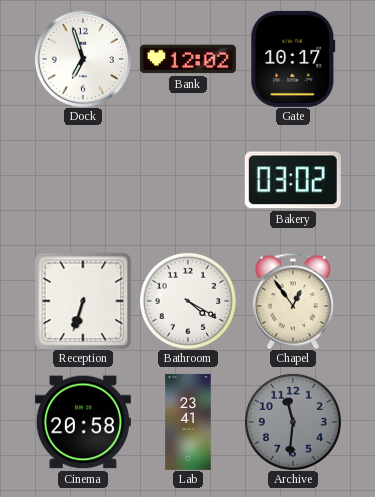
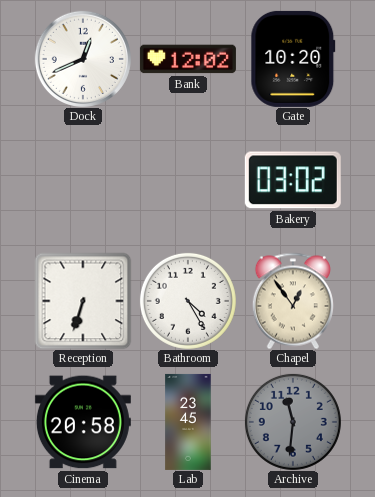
Dock: 6:57 -> 12:41
Gate: 10:17 -> 10:20
Bathroom: 4:20 -> 4:25
Lab: 23:41 -> 23:45
